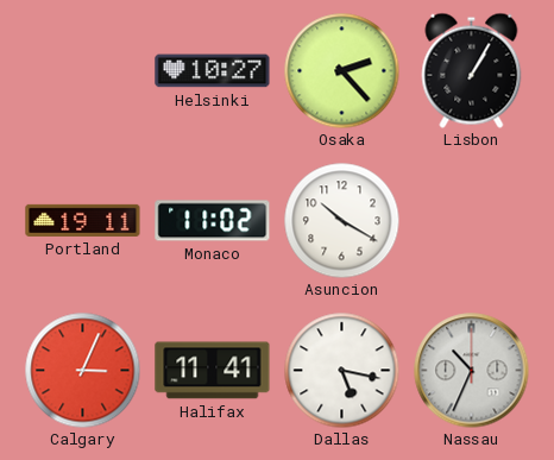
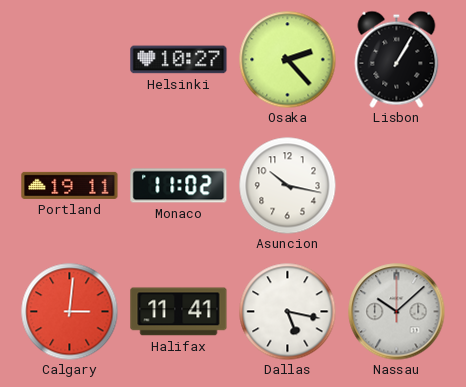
Asuncion: 10:20 -> 10:17
Calgary: 3:04 -> 3:01
Nassau: 10:34 -> 10:08
